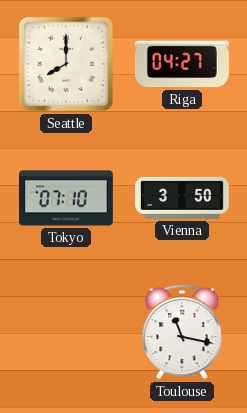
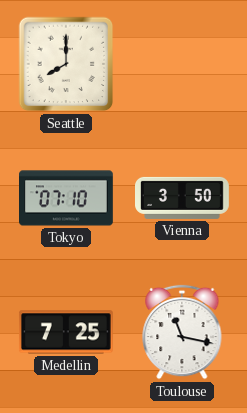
Riga: 04:27 -> none
Medellin: none -> 7:25
